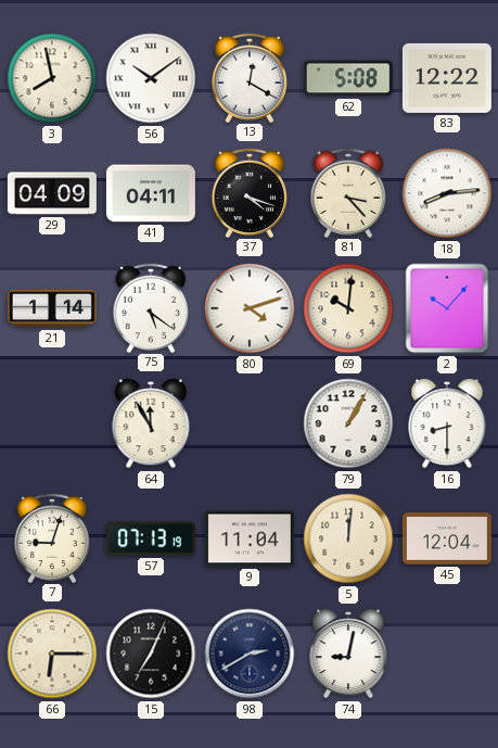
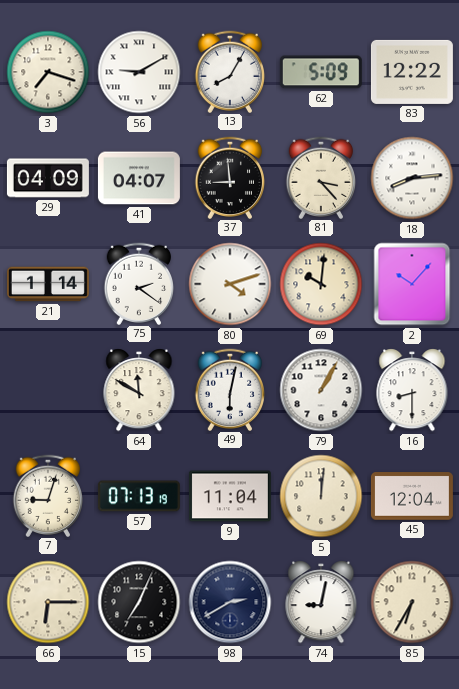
3: 7:58 -> 7:18
56: 10:09 -> 9:10
13: 12:20 -> 8:05
62: 5:08 -> 5:09
41: 04:11 -> 04:07
37: 4:18 -> 8:59
75: 5:21 -> 2:21
64: 11:55 -> 11:50
49: none -> 6:02
85: none -> 6:35
